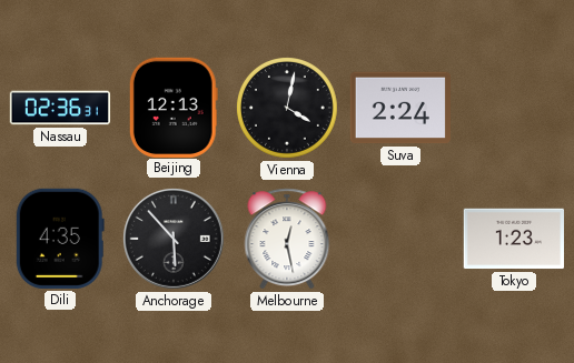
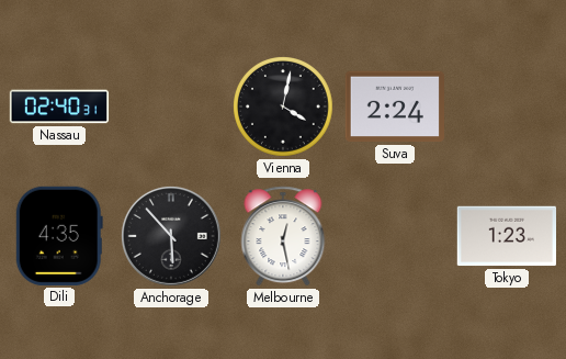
Nassau: 02:36 -> 02:40
Beijing: 12:13 -> none
